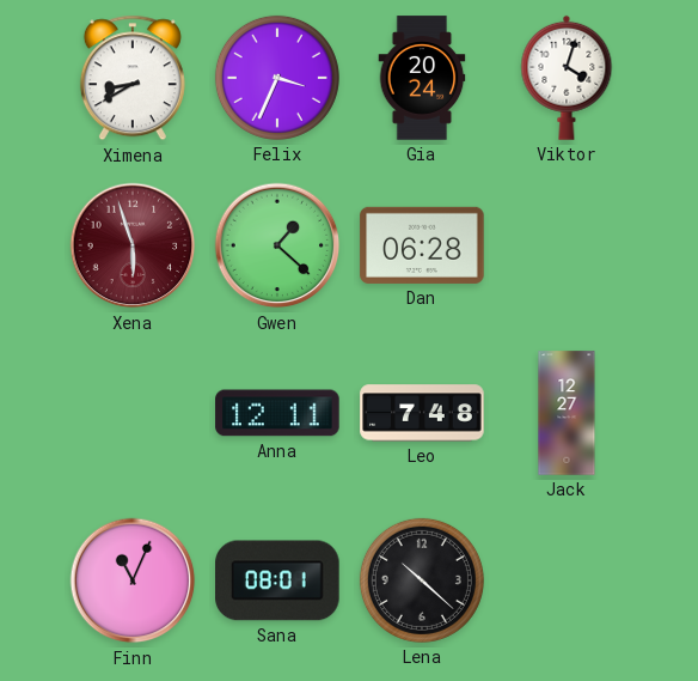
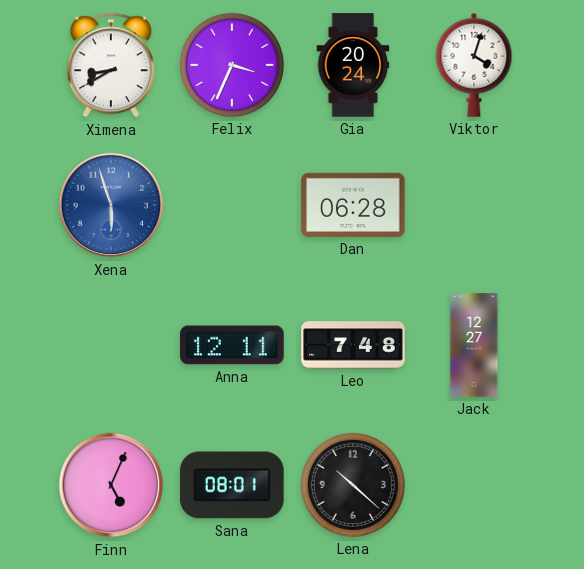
Xena dial: burgundy -> blue
Gwen: 1:22 -> none
Finn: 11:04 -> 5:04
